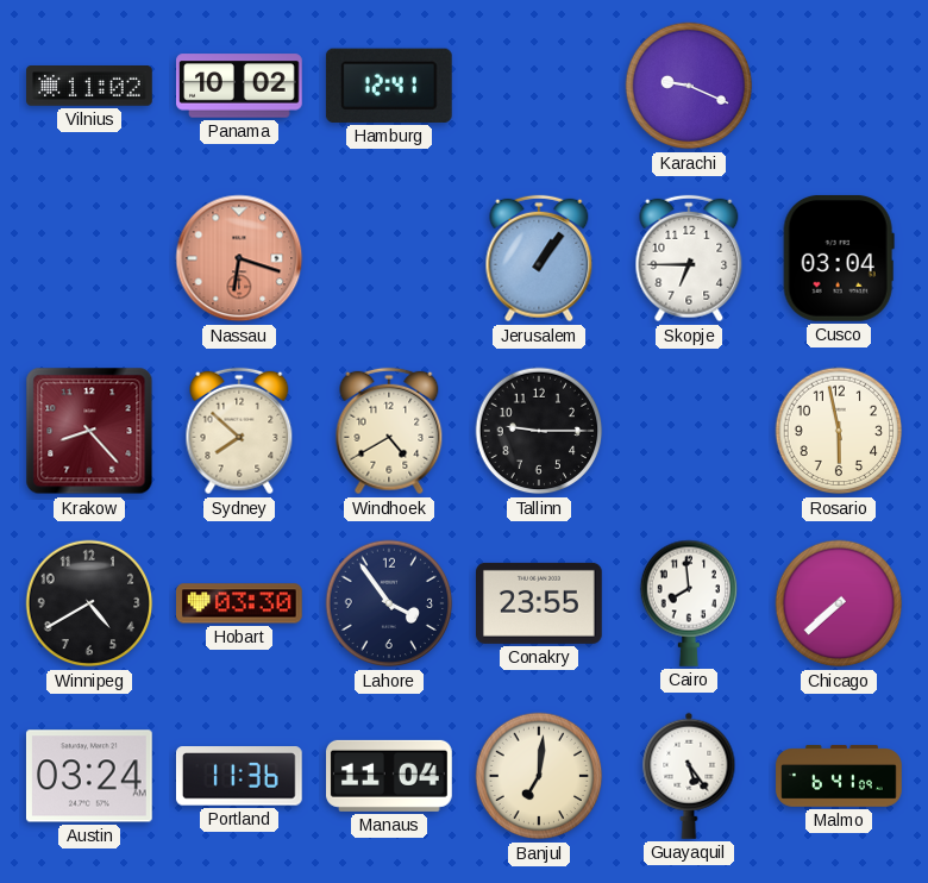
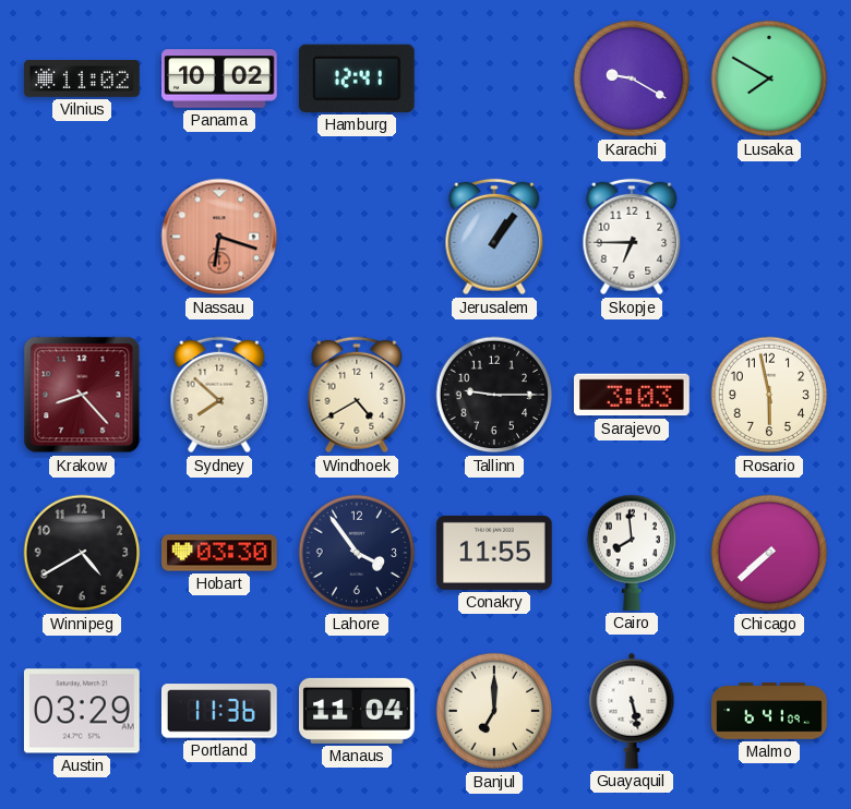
Karachi: 9:19 -> 9:20
Lusaka: none -> 7:50
Cusco: 03:04 -> none
Sarajevo: none -> 3:03
Conakry: 23:55 -> 11:55
Austin: 03:24 -> 03:29
Banjul: 7:01 -> 7:00
Guayaquil: 5:24 -> 5:28
